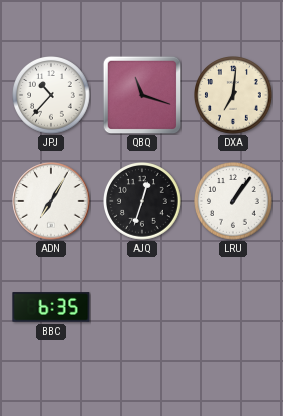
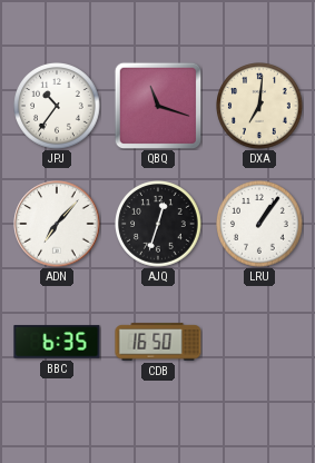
JPJ: 10:37 -> 10:36
ADN: 7:05 -> 7:07
CDB: none -> 16:50
